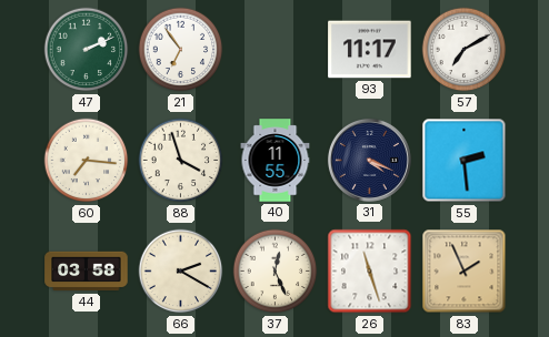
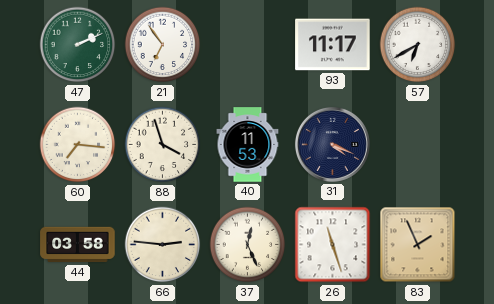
57: 7:10 -> 6:40
40: 11:55 -> 11:53
55: 2:29 -> none
66: 2:20 -> 2:46
